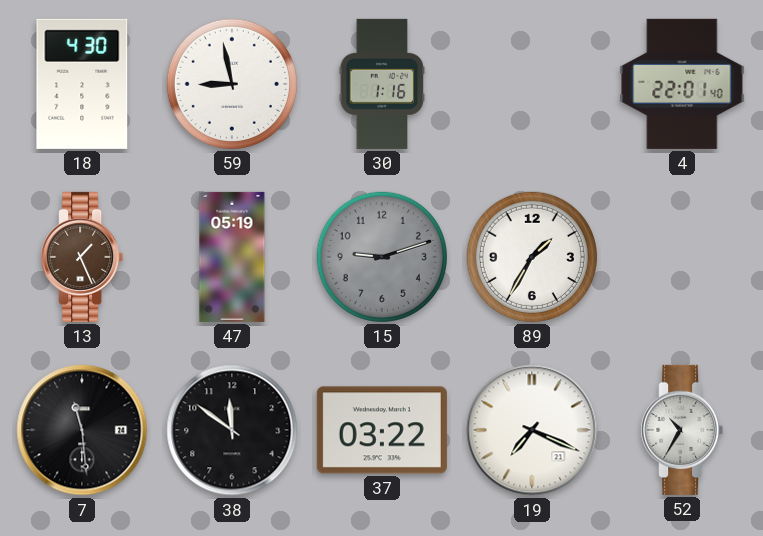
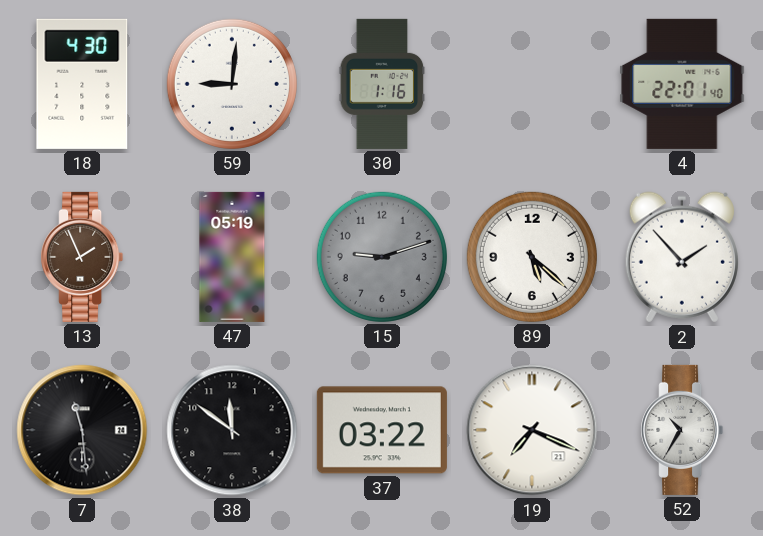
59: 8:58 -> 9:01
13: 1:26 -> 1:56
89: 1:35 -> 5:22
2: none -> 1:53
